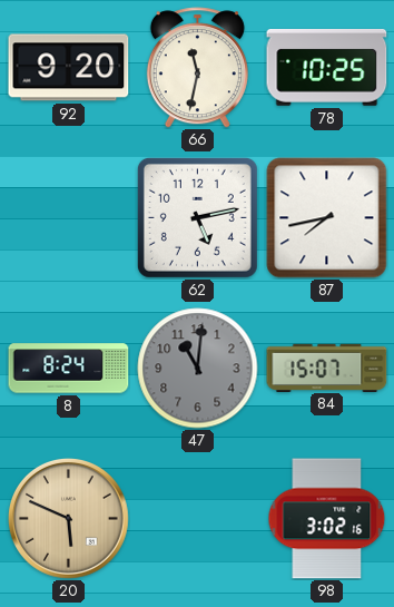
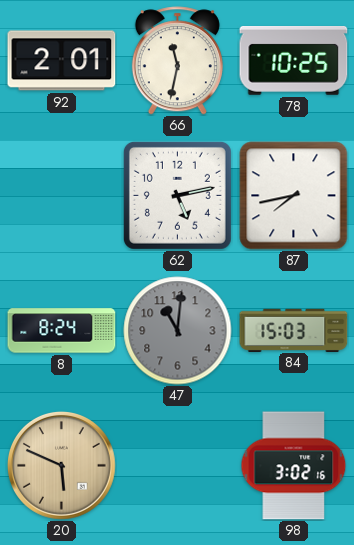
92: 9:20 -> 2:01
84: 15:07 -> 15:03
